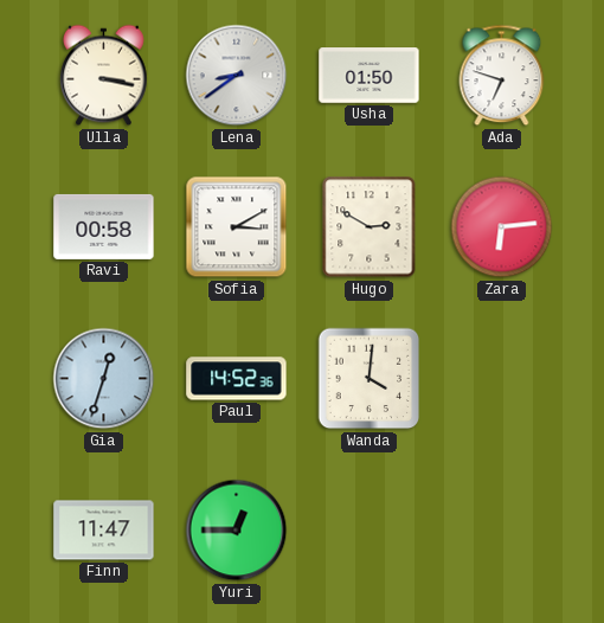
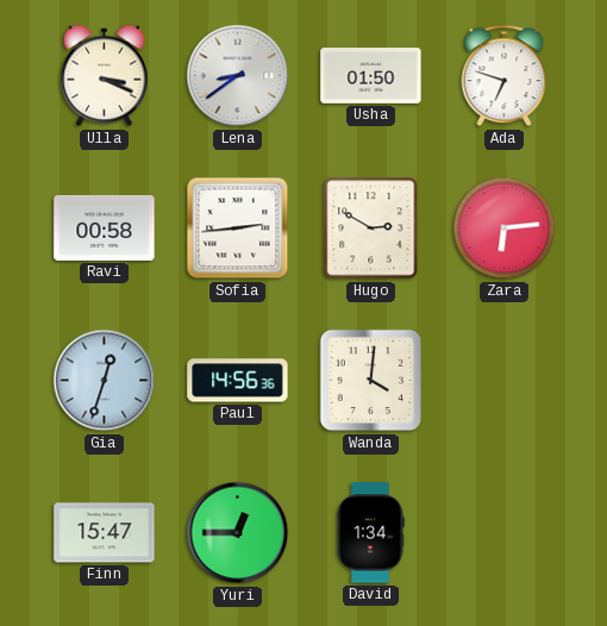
Ulla: 3:17 -> 3:19
Sofia: 3:10 -> 2:44
Paul: 14:52 -> 14:56
Finn: 11:47 -> 15:47
David: none -> 1:34
